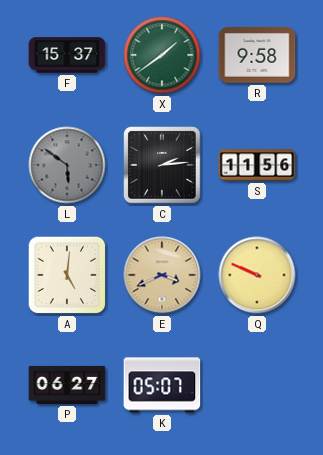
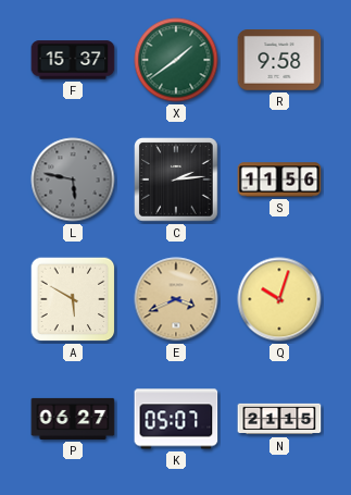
L: 5:51 -> 5:47
A: 5:01 -> 5:50
Q: 9:49 -> 10:03
N: none -> 21:15
